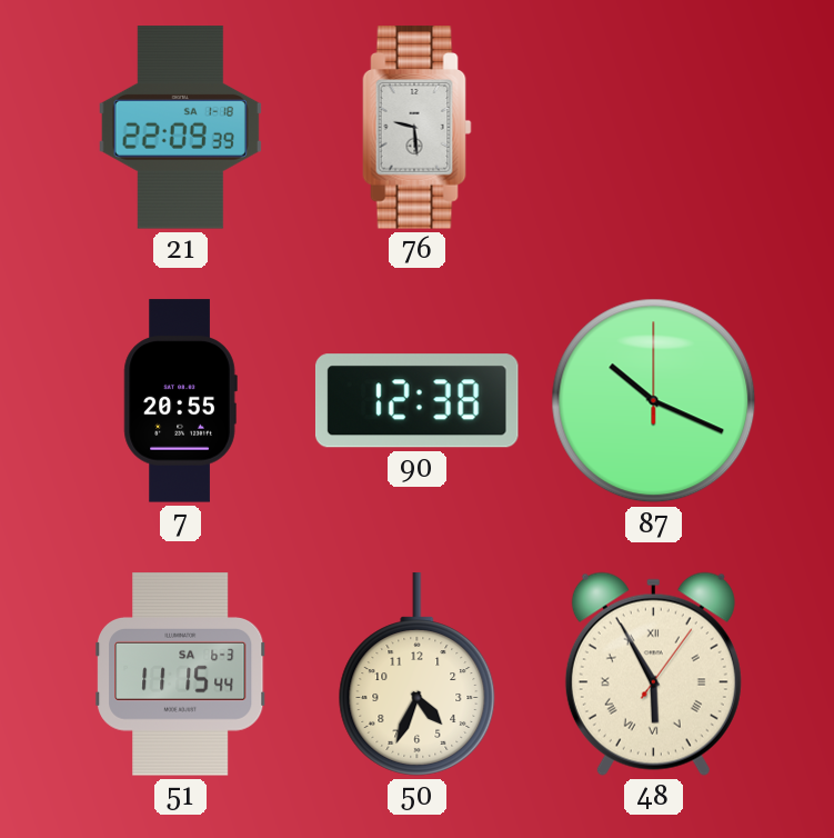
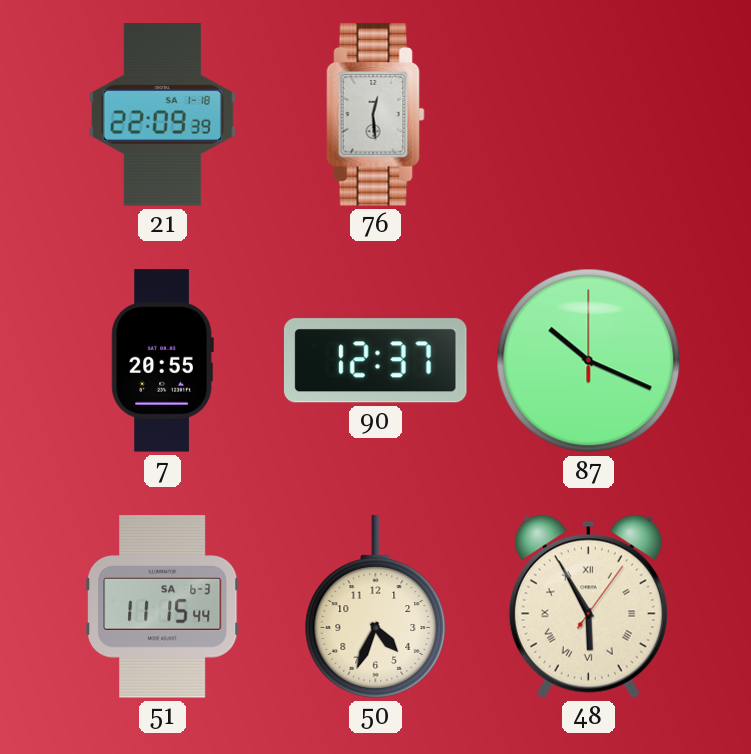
76: 9:29 -> 12:29
90: 12:38 -> 12:37
